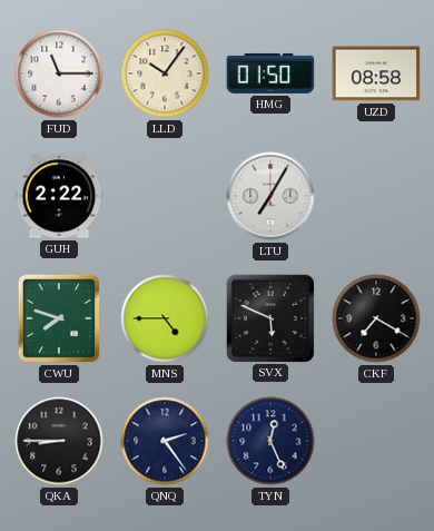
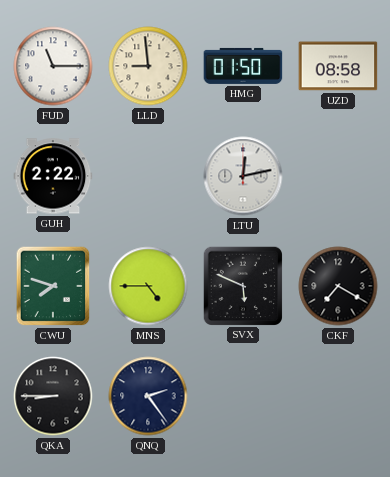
LLD: 10:06 -> 8:59
LTU: 7:05 -> 12:13
TYN: 12:26 -> none
